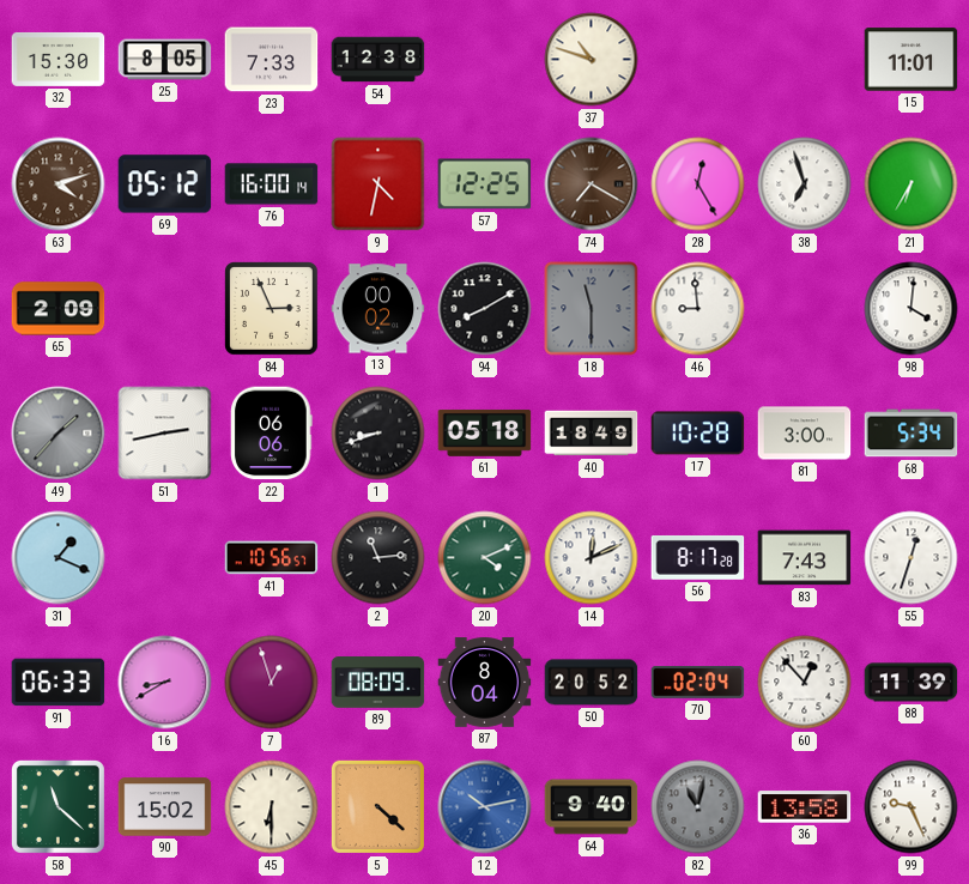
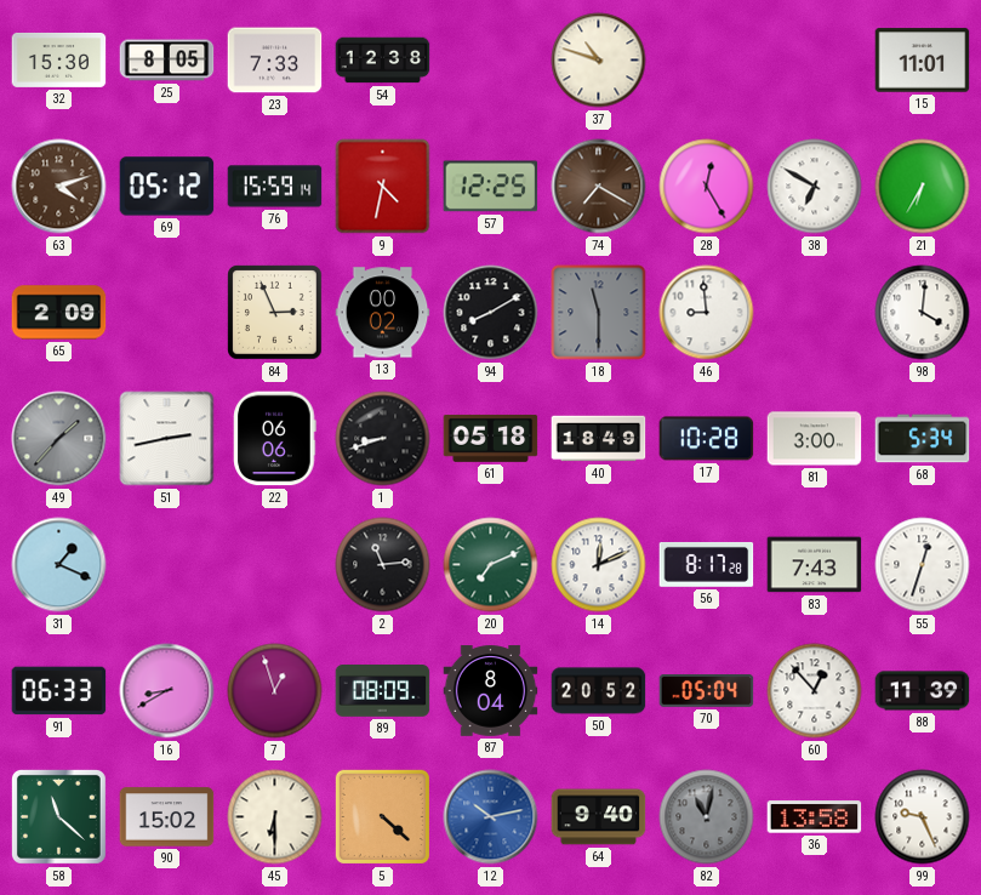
76: 16:00 -> 15:59
38: 6:57 -> 6:50
41: 10:56 -> none
20: 4:11 -> 7:11
70: 02:04 -> 05:04
